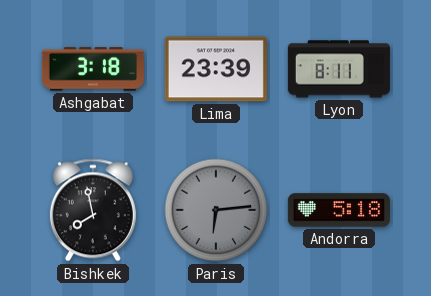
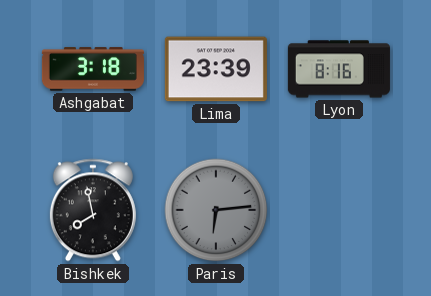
Lyon: 8:11 -> 8:16
Andorra: 5:18 -> none
